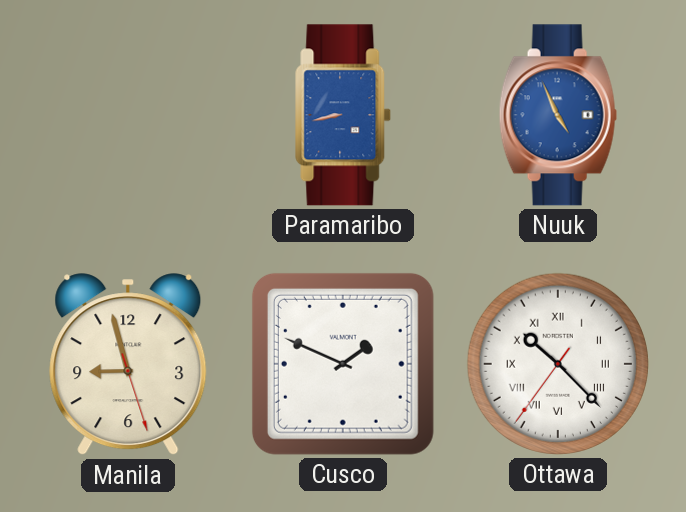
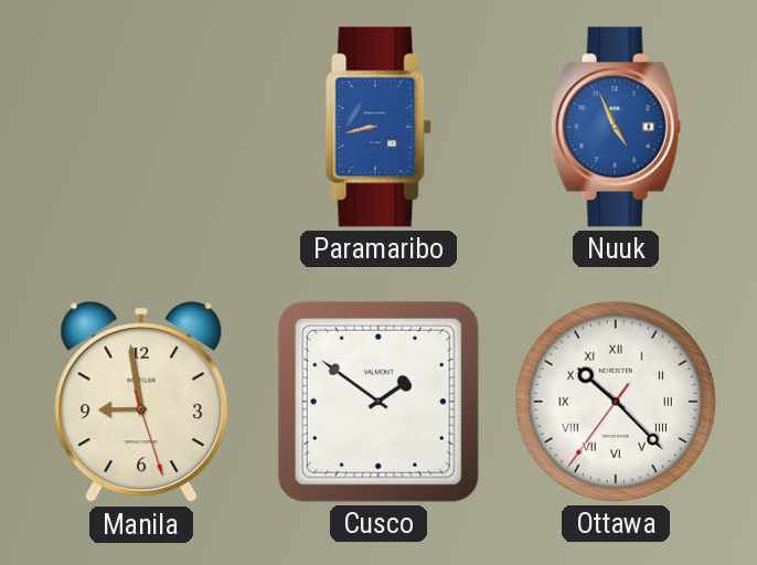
Manila: 8:57 -> 8:58
Cusco: 1:49 -> 1:51
